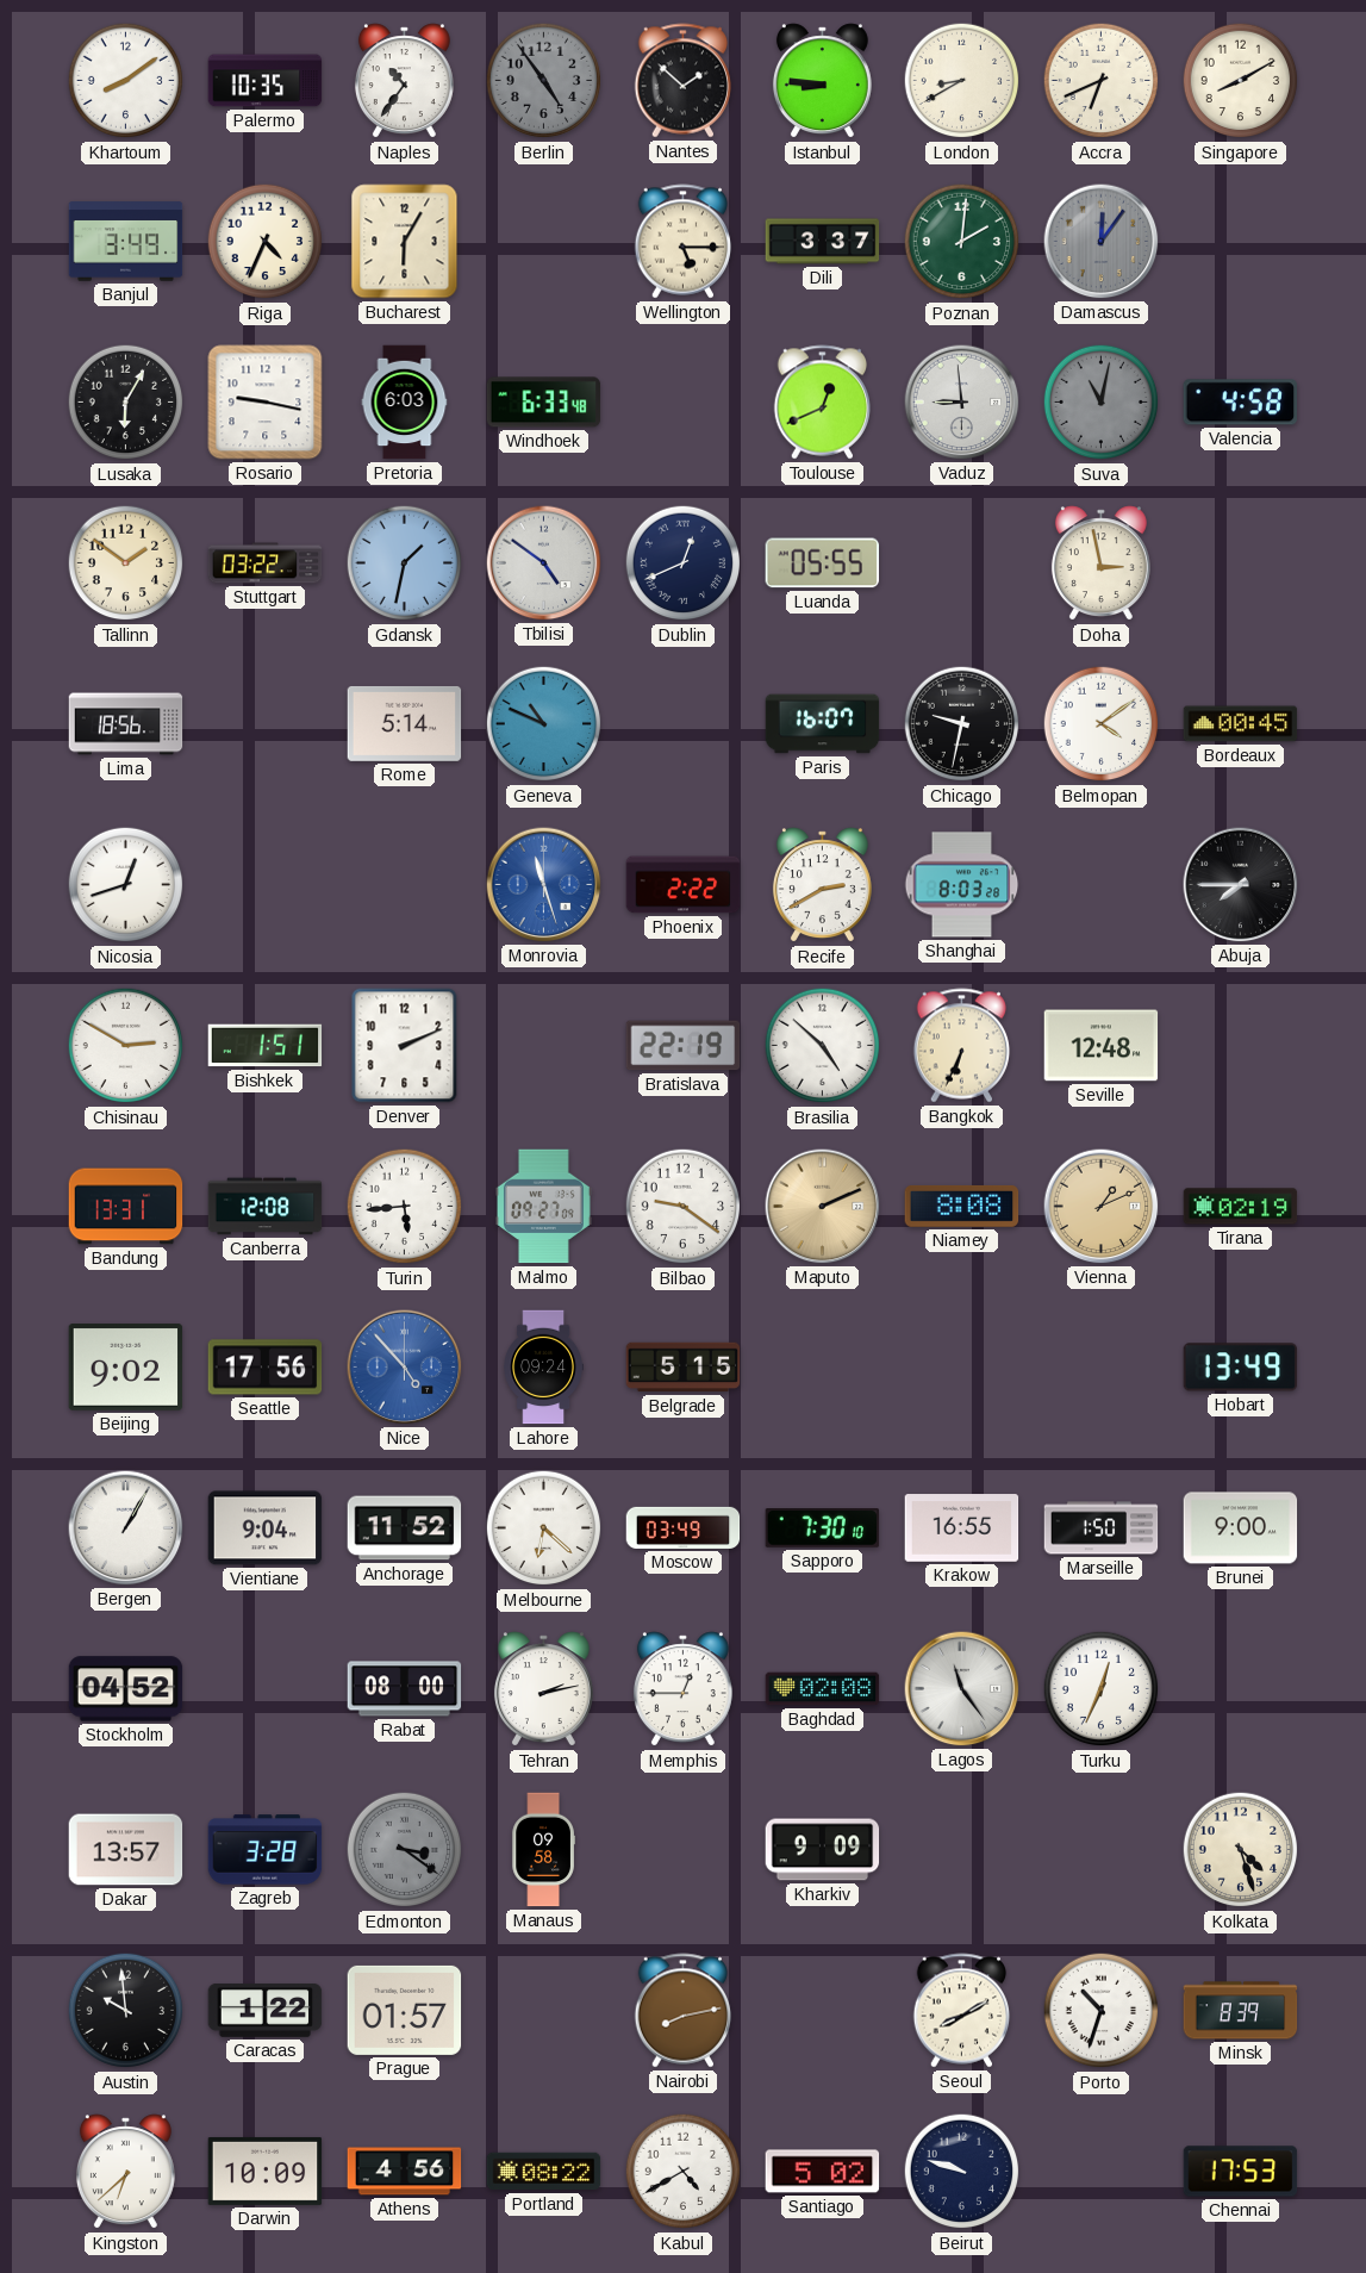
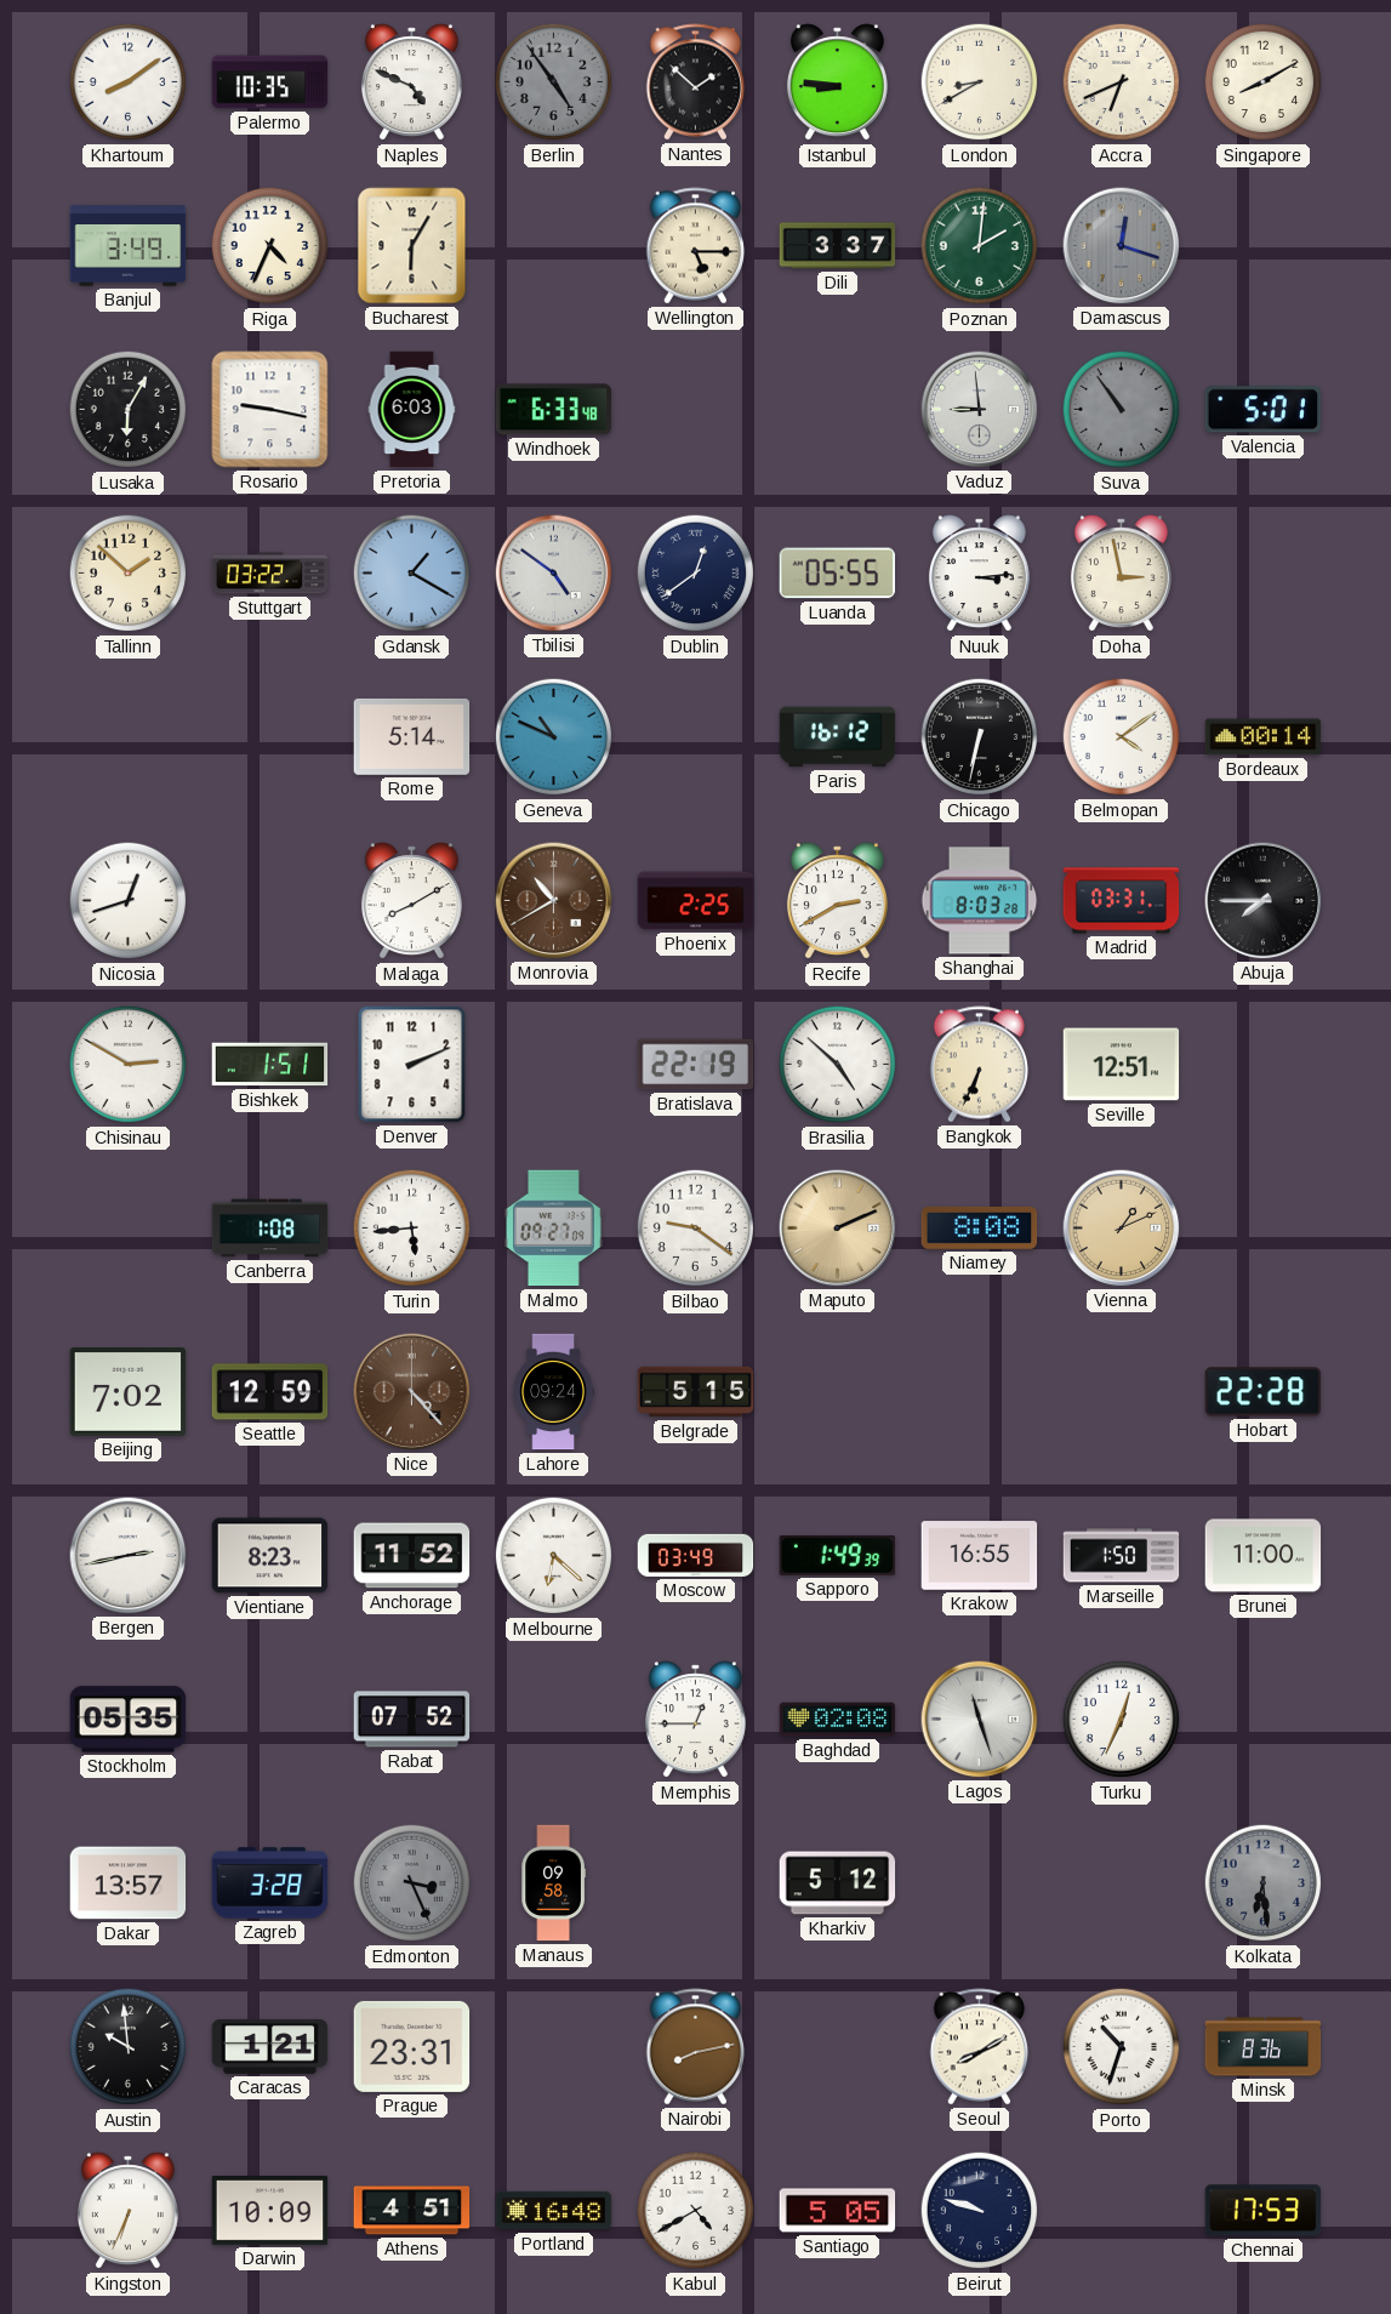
Naples: 10:36 -> 4:49
Damascus: 12:06 -> 12:18
Toulouse: 12:41 -> none
Suva: 11:02 -> 10:54
Valencia: 4:58 -> 5:01
Tallinn: 1:51 -> 1:52
Gdansk: 1:32 -> 1:20
Dublin: 12:41 -> 12:39
Nuuk: none -> 3:14
Lima: 18:56 -> none
Paris: 16:07 -> 16:12
Chicago: 9:32 -> 6:32
Bordeaux: 00:45 -> 00:14
Malaga: none -> 8:10
Monrovia: 11:27 -> 10:40
Monrovia dial: blue -> brown
Phoenix: 2:22 -> 2:25
Madrid: none -> 03:31
Seville: 12:48 -> 12:51
Bandung: 13:31 -> none
Canberra: 12:08 -> 1:08
Tirana: 02:19 -> none
Beijing: 9:02 -> 7:02
Seattle: 17:56 -> 12:59
Nice: 4:53 -> 4:23
Nice dial: blue -> brown
Hobart: 13:49 -> 22:28
Bergen: 1:05 -> 2:43
Vientiane: 9:04 -> 8:23
Sapporo: 7:30 -> 1:49
Brunei: 9:00 -> 11:00
Stockholm: 04:52 -> 05:35
Rabat: 08:00 -> 07:52
Tehran: 2:13 -> none
Lagos: 11:24 -> 11:27
Edmonton: 3:21 -> 3:26
Kharkiv: 9:09 -> 5:12
Kolkata: 4:27 -> 6:29
Kolkata dial: cream -> grey
Caracas: 1:22 -> 1:21
Prague: 01:57 -> 23:31
Minsk: 8:39 -> 8:36
Kingston: 6:38 -> 6:34
Athens: 4:56 -> 4:51
Portland: 08:22 -> 16:48
Santiago: 5:02 -> 5:05
